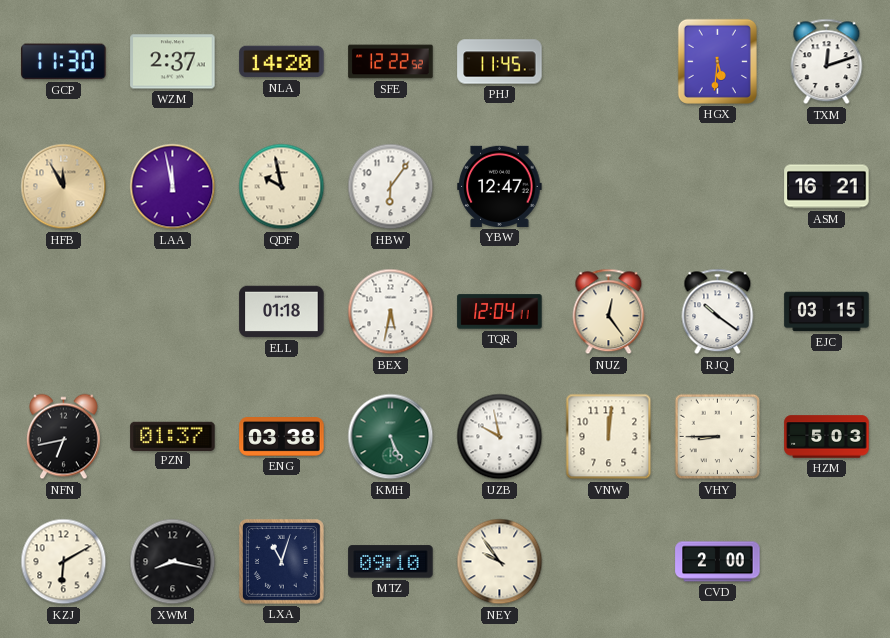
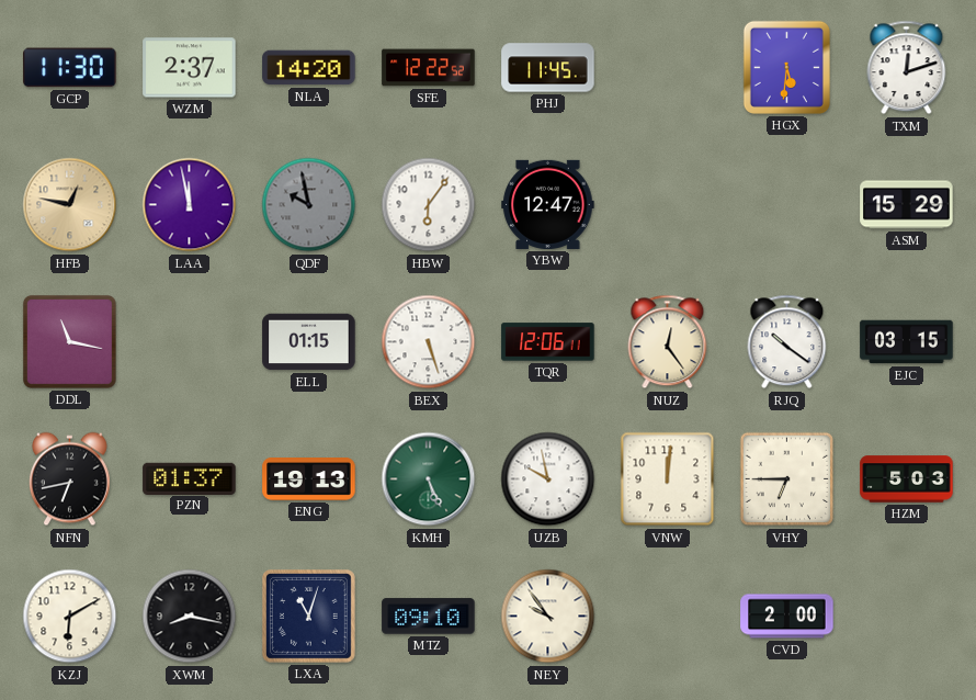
HFB: 11:55 -> 12:47
QDF dial: cream -> grey
ASM: 16:21 -> 15:29
DDL: none -> 11:17
ELL: 01:18 -> 01:15
BEX: 5:32 -> 5:27
TQR: 12:04 -> 12:06
ENG: 03:38 -> 19:13
VHY: 8:45 -> 6:45
